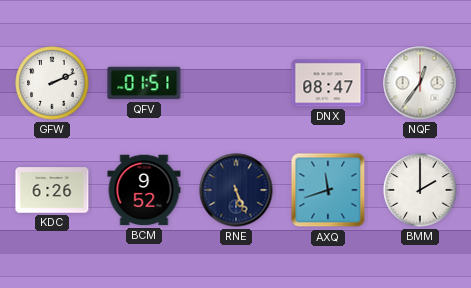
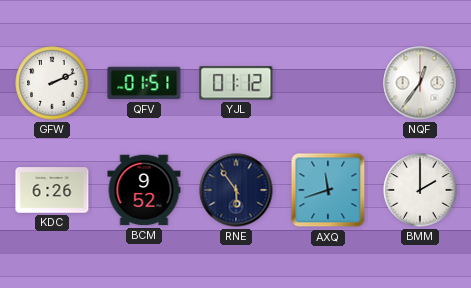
YJL: none -> 01:12
DNX: 08:47 -> none
RNE: 5:26 -> 5:54
